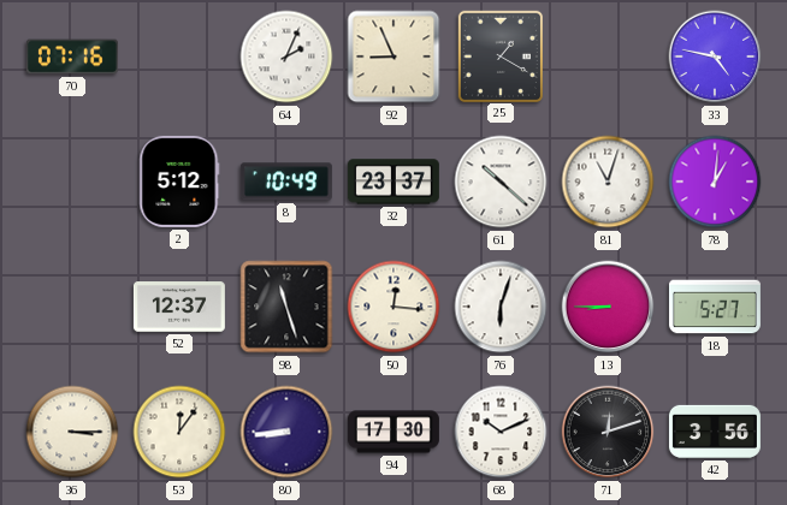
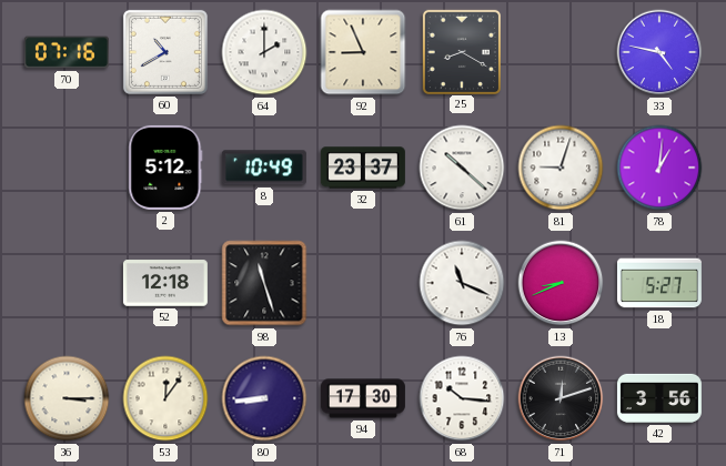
60: none -> 10:40
64: 2:04 -> 2:00
25: 1:20 -> 8:20
81: 11:03 -> 9:03
52: 12:37 -> 12:18
50: 12:16 -> none
76: 6:03 -> 11:19
13: 8:45 -> 8:41
68: 10:11 -> 10:16
